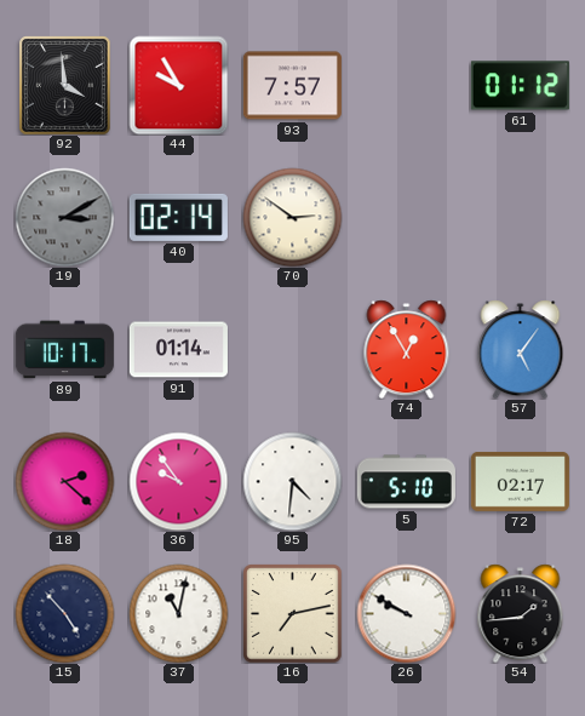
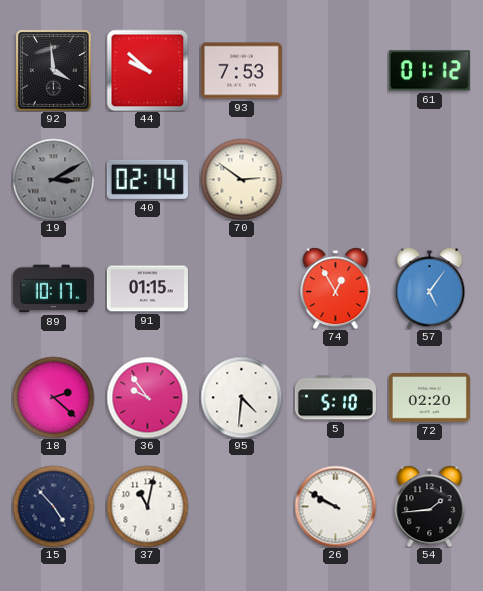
44: 9:55 -> 9:52
93: 7:57 -> 7:53
91: 01:14 -> 01:15
72: 02:17 -> 02:20
16: 7:13 -> none
